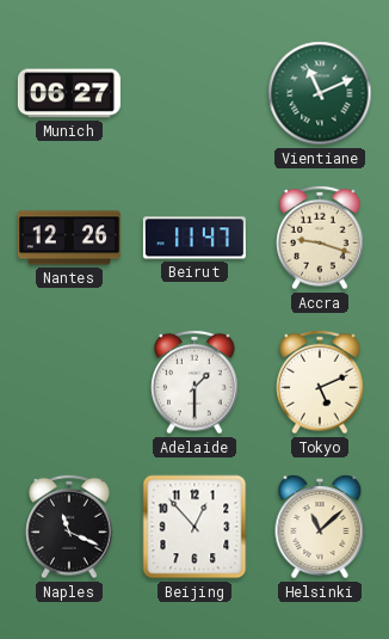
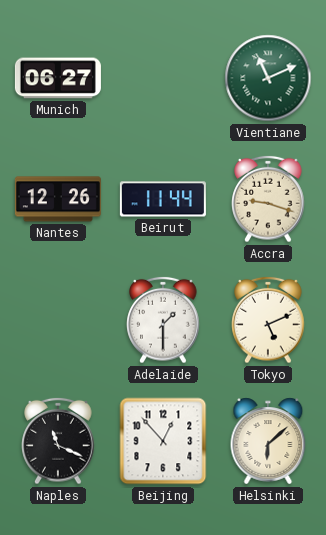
Beirut: 11:47 -> 11:44
Helsinki: 11:08 -> 6:08
